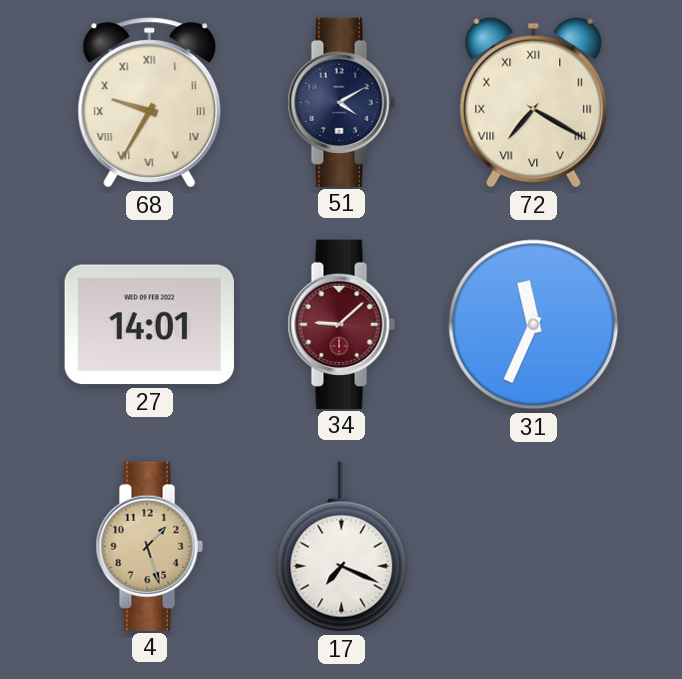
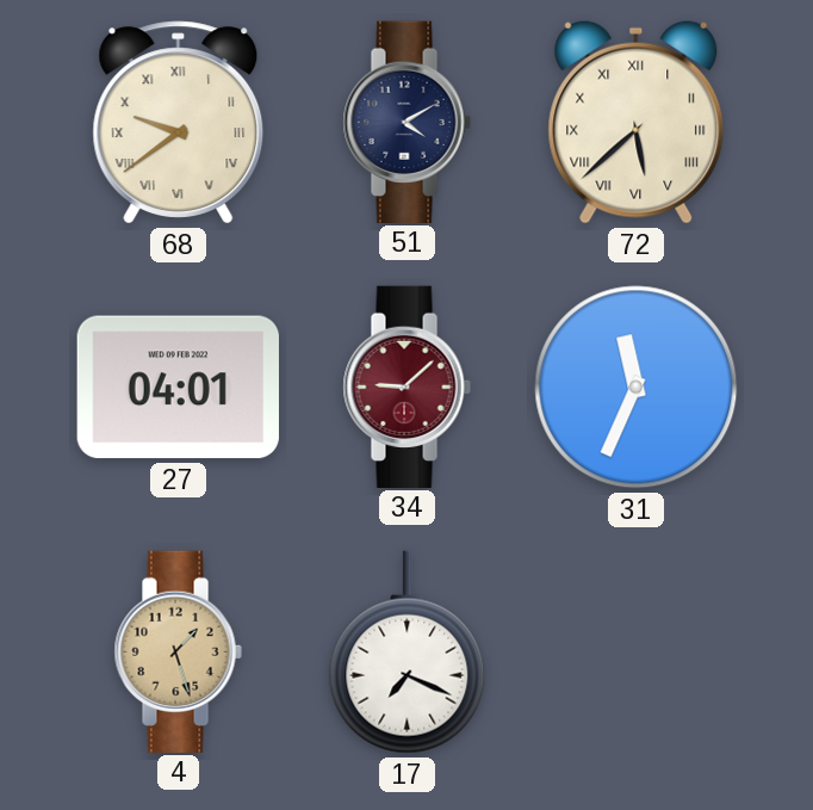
68: 9:35 -> 9:39
72: 7:20 -> 5:38
27: 14:01 -> 04:01
